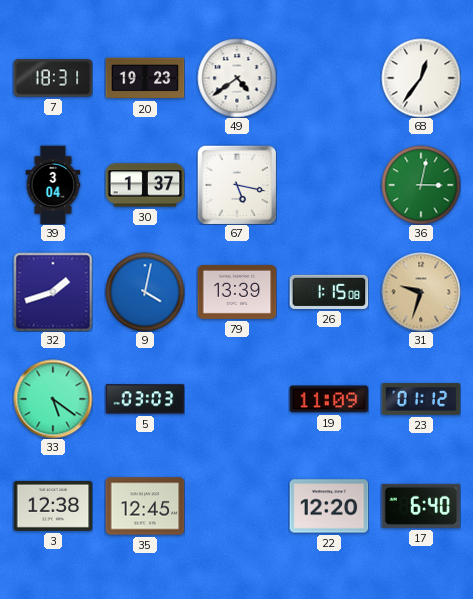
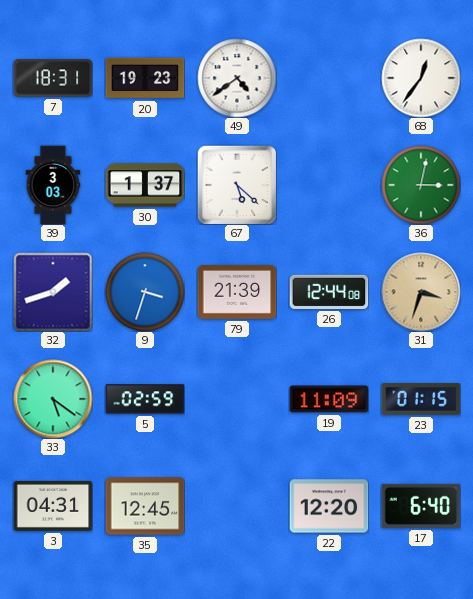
39: 3:04 -> 3:03
67: 5:17 -> 5:22
9: 4:02 -> 3:33
79: 13:39 -> 21:39
26: 1:15 -> 12:44
31: 9:33 -> 3:33
5: 03:03 -> 02:59
23: 01:12 -> 01:15
3: 12:38 -> 04:31
